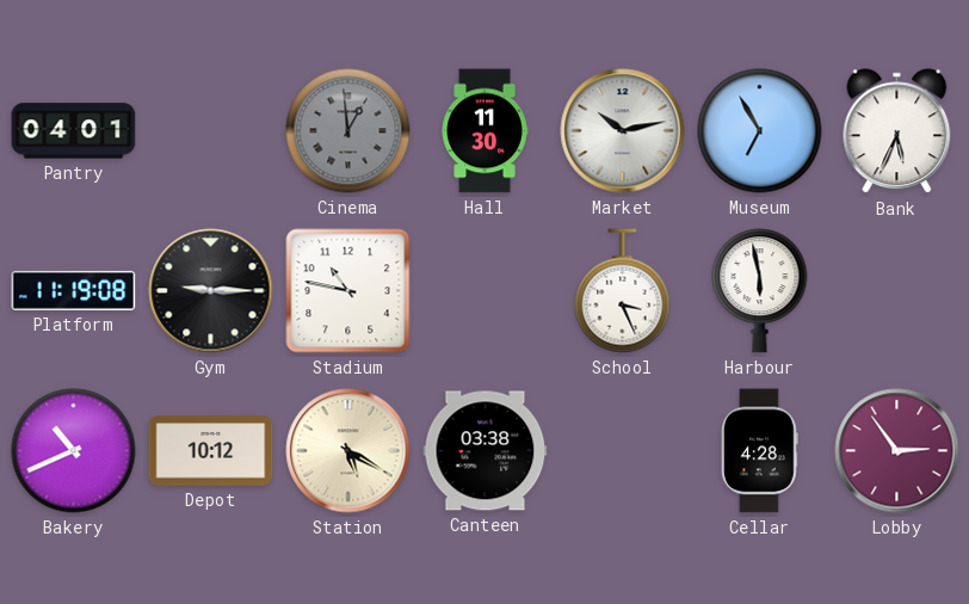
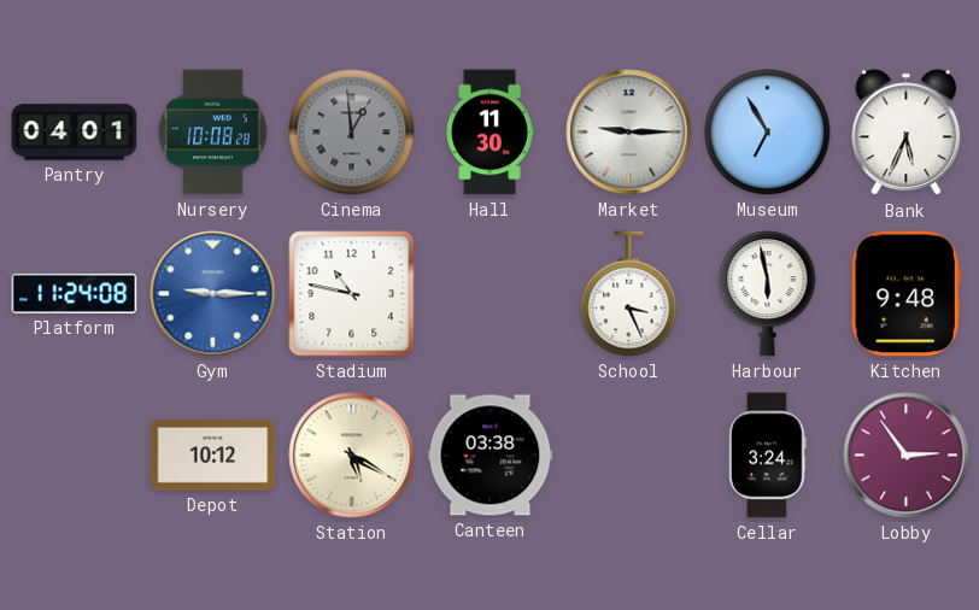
Nursery: none -> 10:08
Market: 10:13 -> 9:15
Platform: 11:19 -> 11:24
Gym dial: black -> blue
Kitchen: none -> 9:48
Bakery: 10:41 -> none
Cellar: 4:28 -> 3:24
